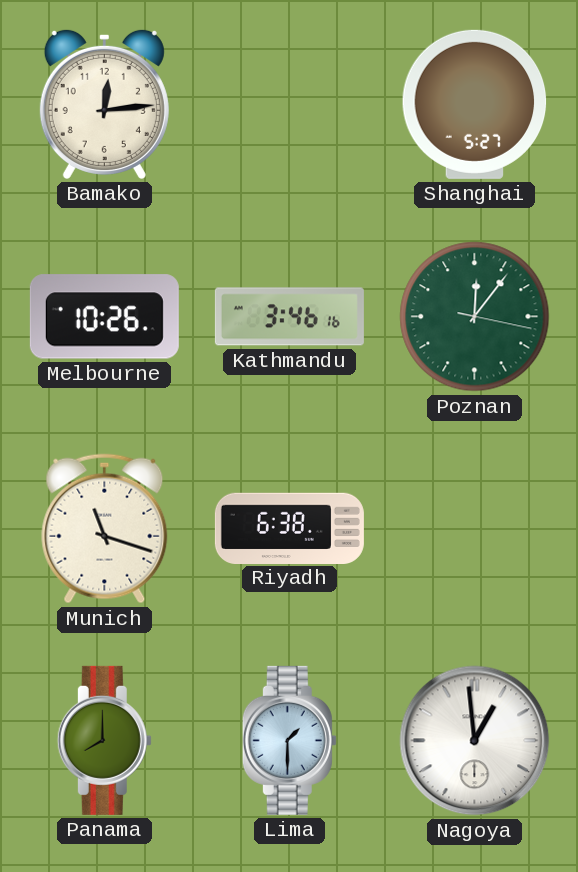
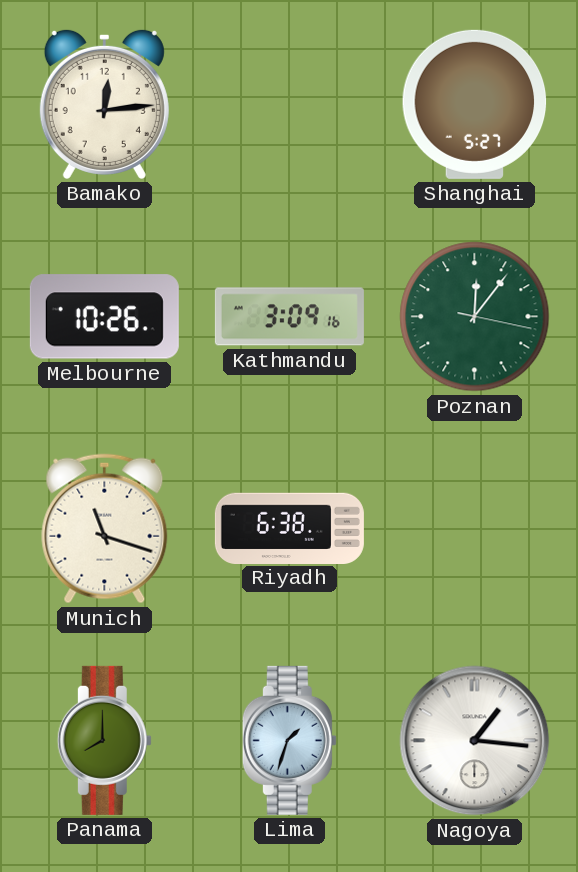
Kathmandu: 3:46 -> 3:09
Lima: 1:30 -> 1:33
Nagoya: 12:59 -> 1:16
